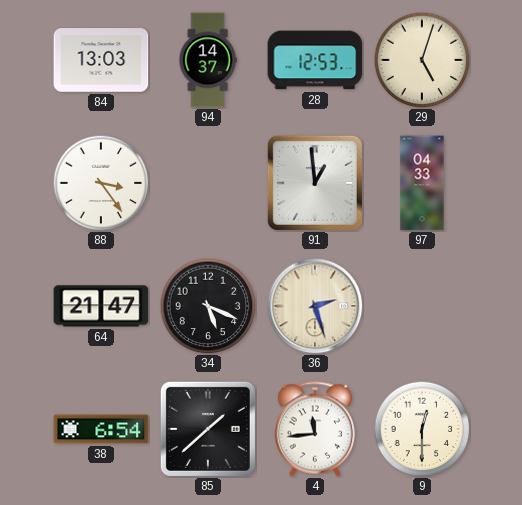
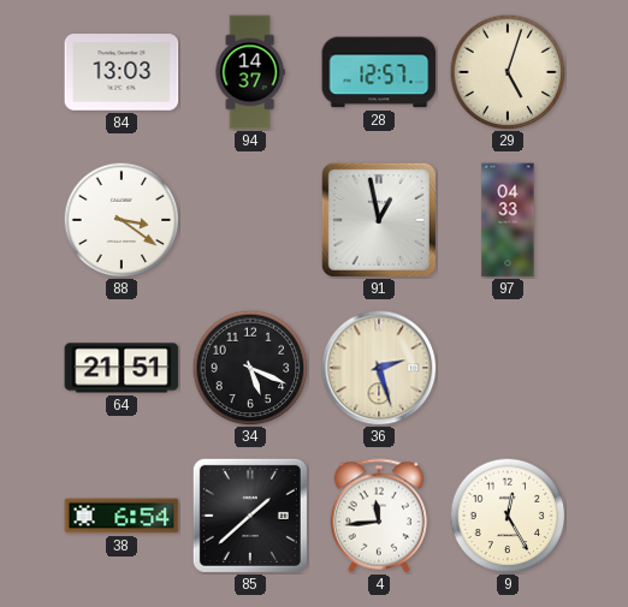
28: 12:53 -> 12:57
88: 3:24 -> 3:21
91: 12:59 -> 12:58
64: 21:47 -> 21:51
9: 12:30 -> 12:25
